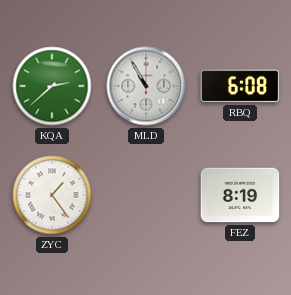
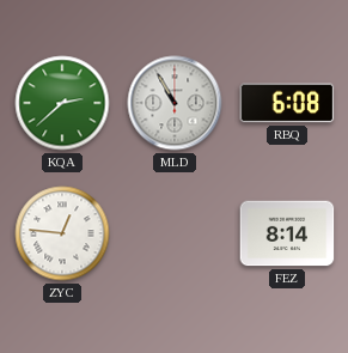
ZYC: 1:24 -> 12:46
FEZ: 8:19 -> 8:14
